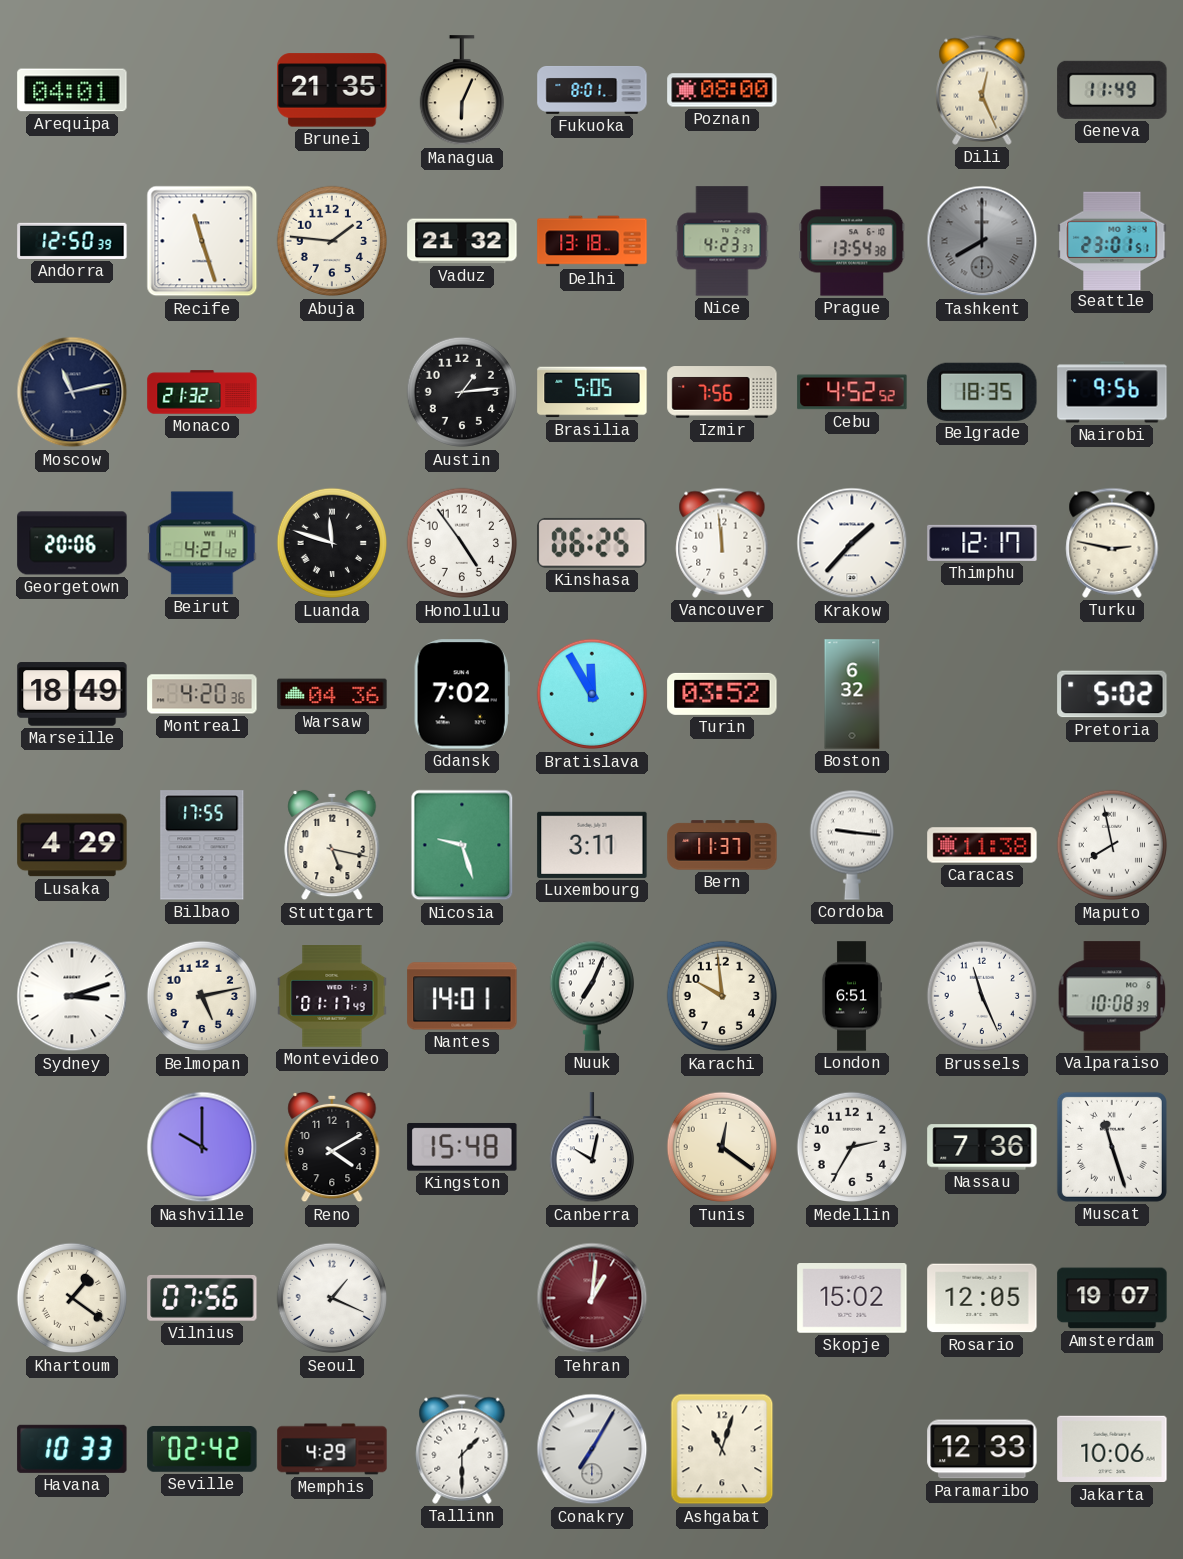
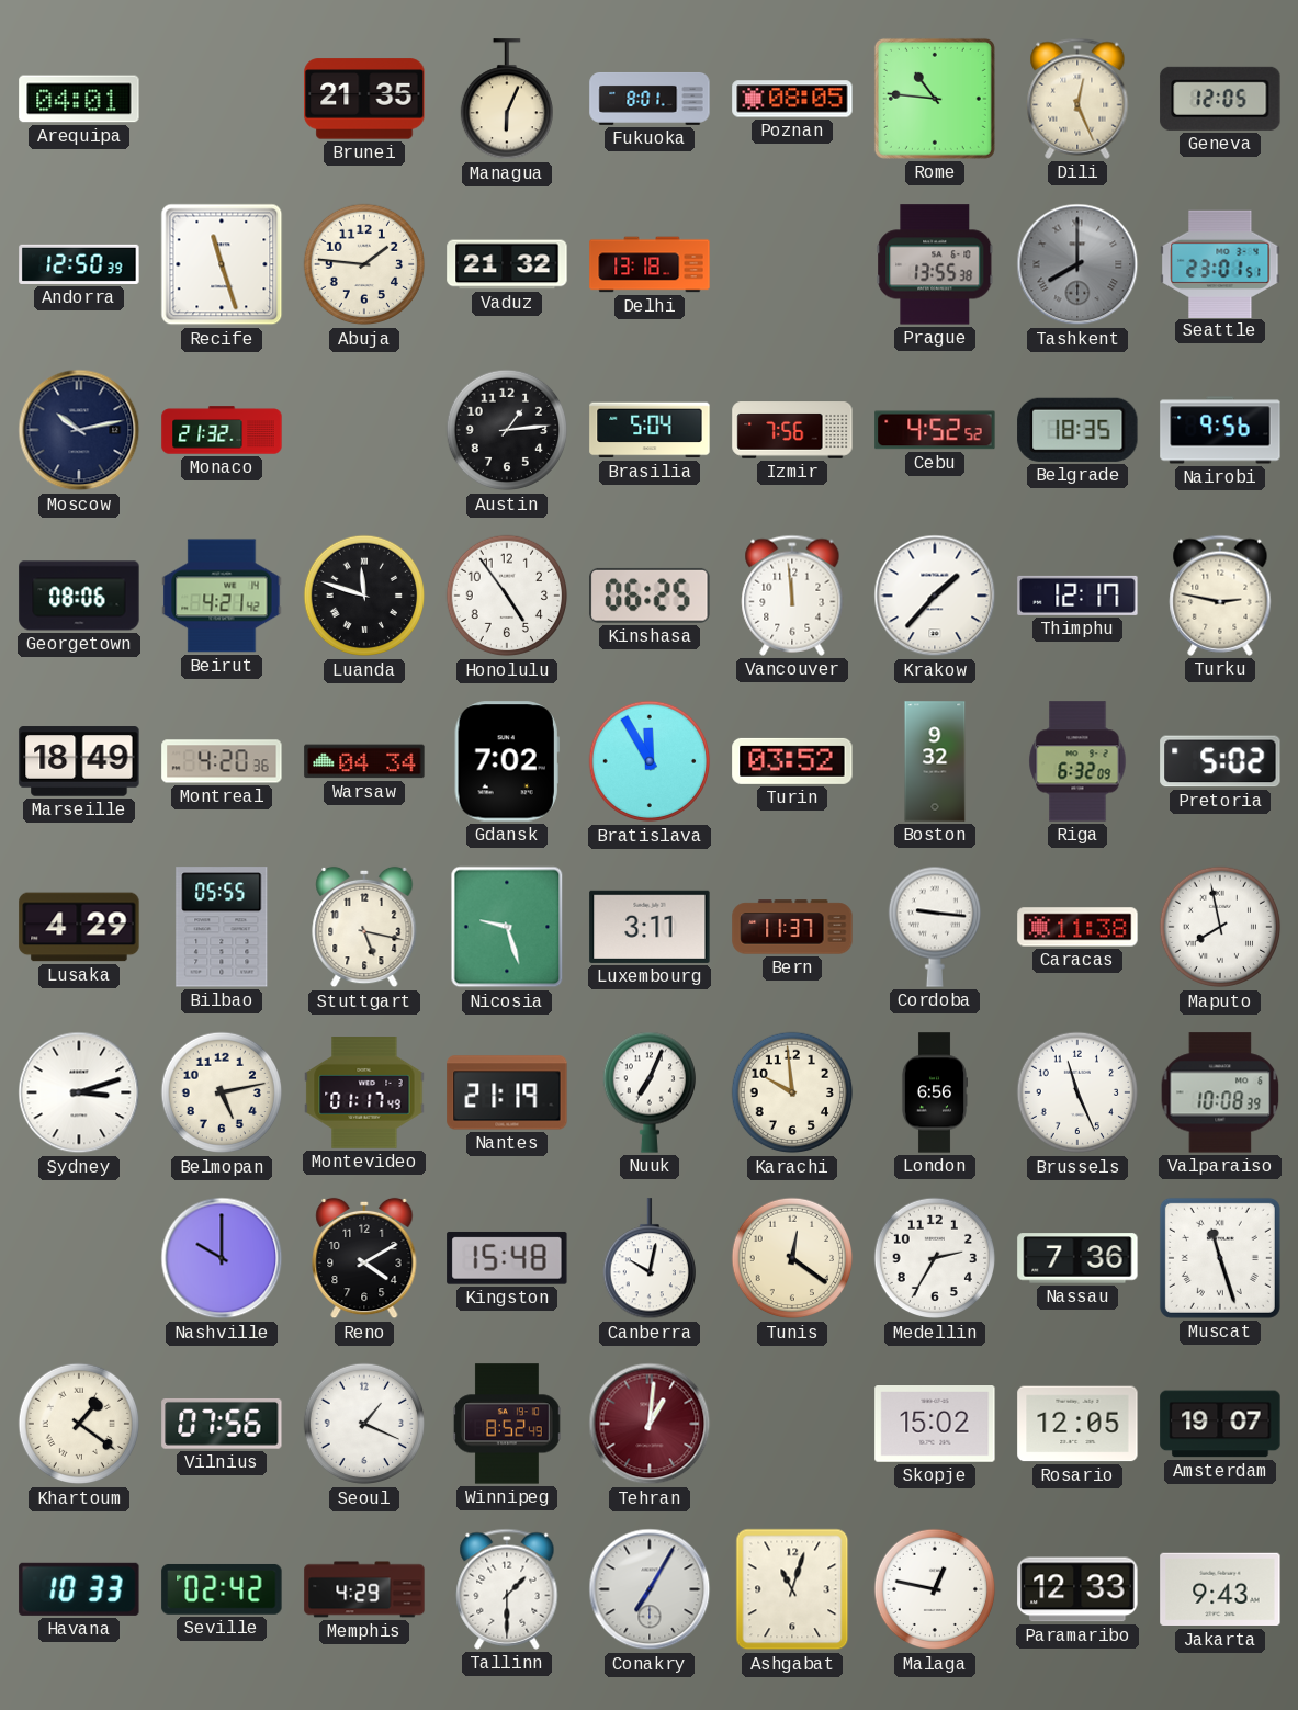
Poznan: 08:00 -> 08:05
Rome: none -> 10:46
Geneva: 11:49 -> 12:05
Nice: 4:23 -> none
Prague: 13:54 -> 13:55
Moscow: 11:13 -> 10:13
Brasilia: 5:05 -> 5:04
Georgetown: 20:06 -> 08:06
Warsaw: 04:36 -> 04:34
Boston: 6:32 -> 9:32
Riga: none -> 6:32
Bilbao: 17:55 -> 05:55
Nantes: 14:01 -> 21:19
London: 6:51 -> 6:56
Winnipeg: none -> 8:52
Malaga: none -> 12:47
Jakarta: 10:06 -> 9:43
